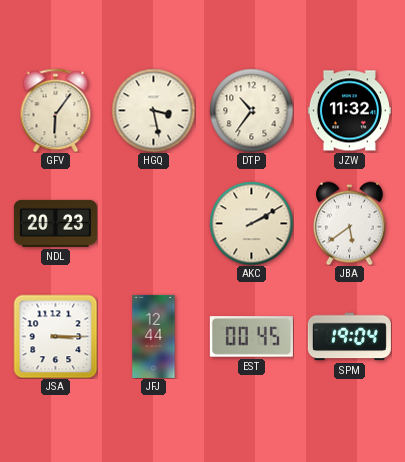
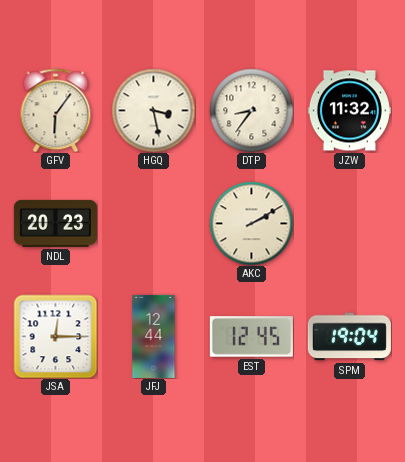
DTP: 10:36 -> 8:36
JBA: 5:39 -> none
JSA: 3:15 -> 12:15
EST: 00:45 -> 12:45
